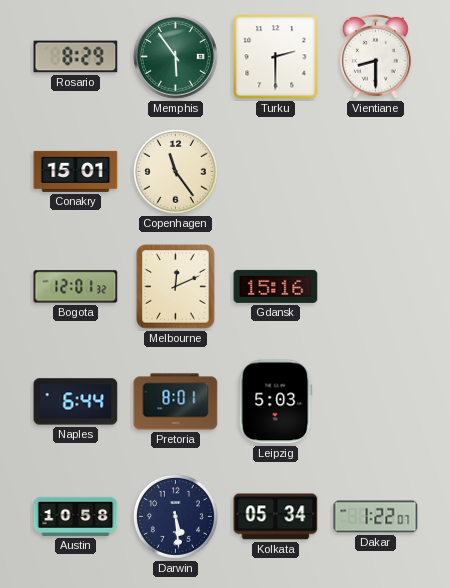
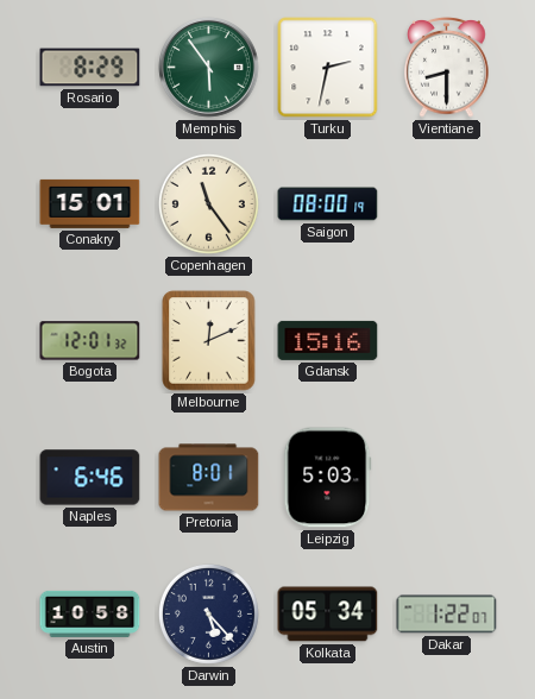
Turku: 2:30 -> 2:32
Saigon: none -> 08:00
Naples: 6:44 -> 6:46
Darwin: 5:29 -> 5:23
